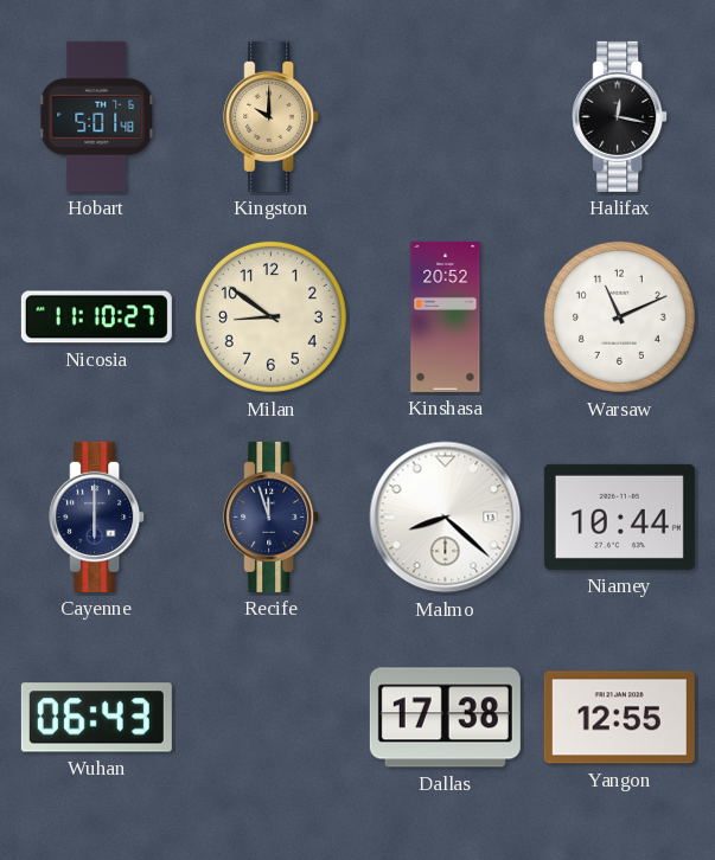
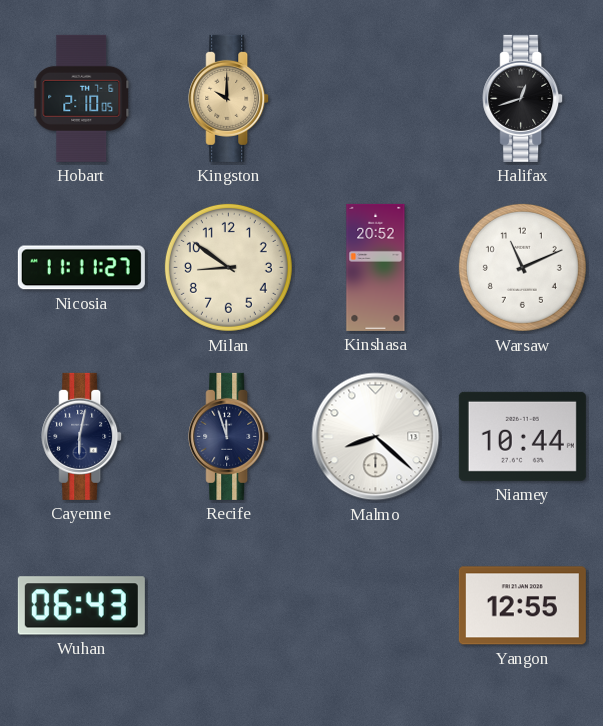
Hobart: 5:01 -> 2:10
Halifax: 12:17 -> 12:42
Nicosia: 11:10 -> 11:11
Cayenne: 6:00 -> 6:02
Dallas: 17:38 -> none
